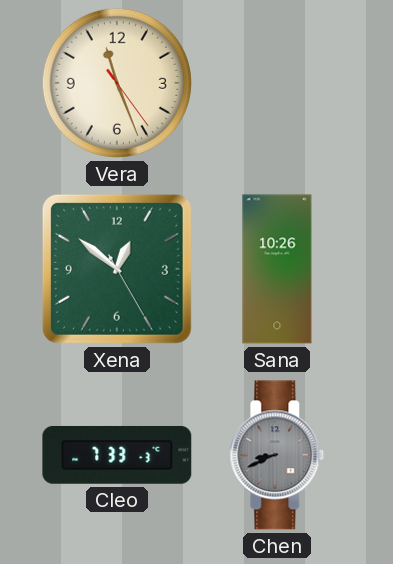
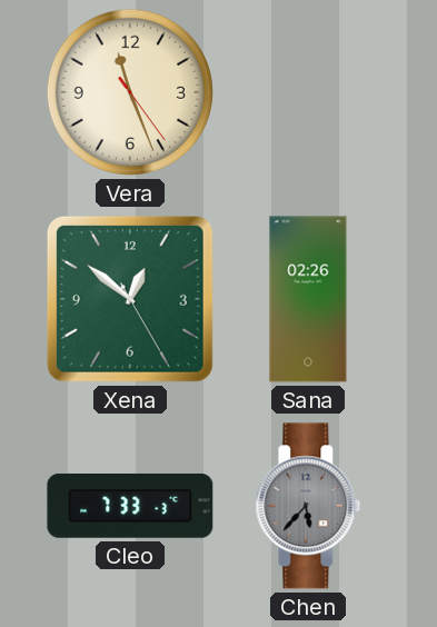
Sana: 10:26 -> 02:26
Chen: 8:41 -> 5:37
